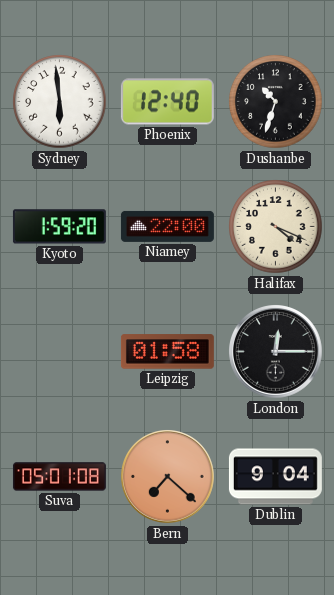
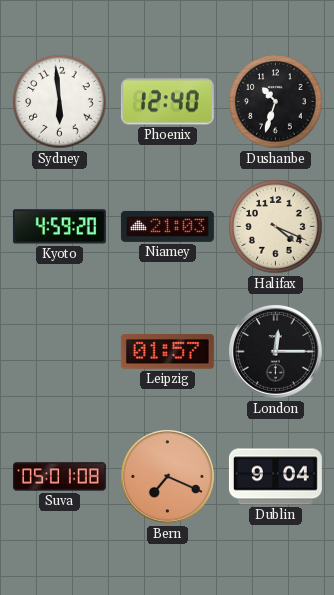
Kyoto: 1:59 -> 4:59
Niamey: 22:00 -> 21:03
Leipzig: 01:58 -> 01:57
Bern: 7:22 -> 7:19
